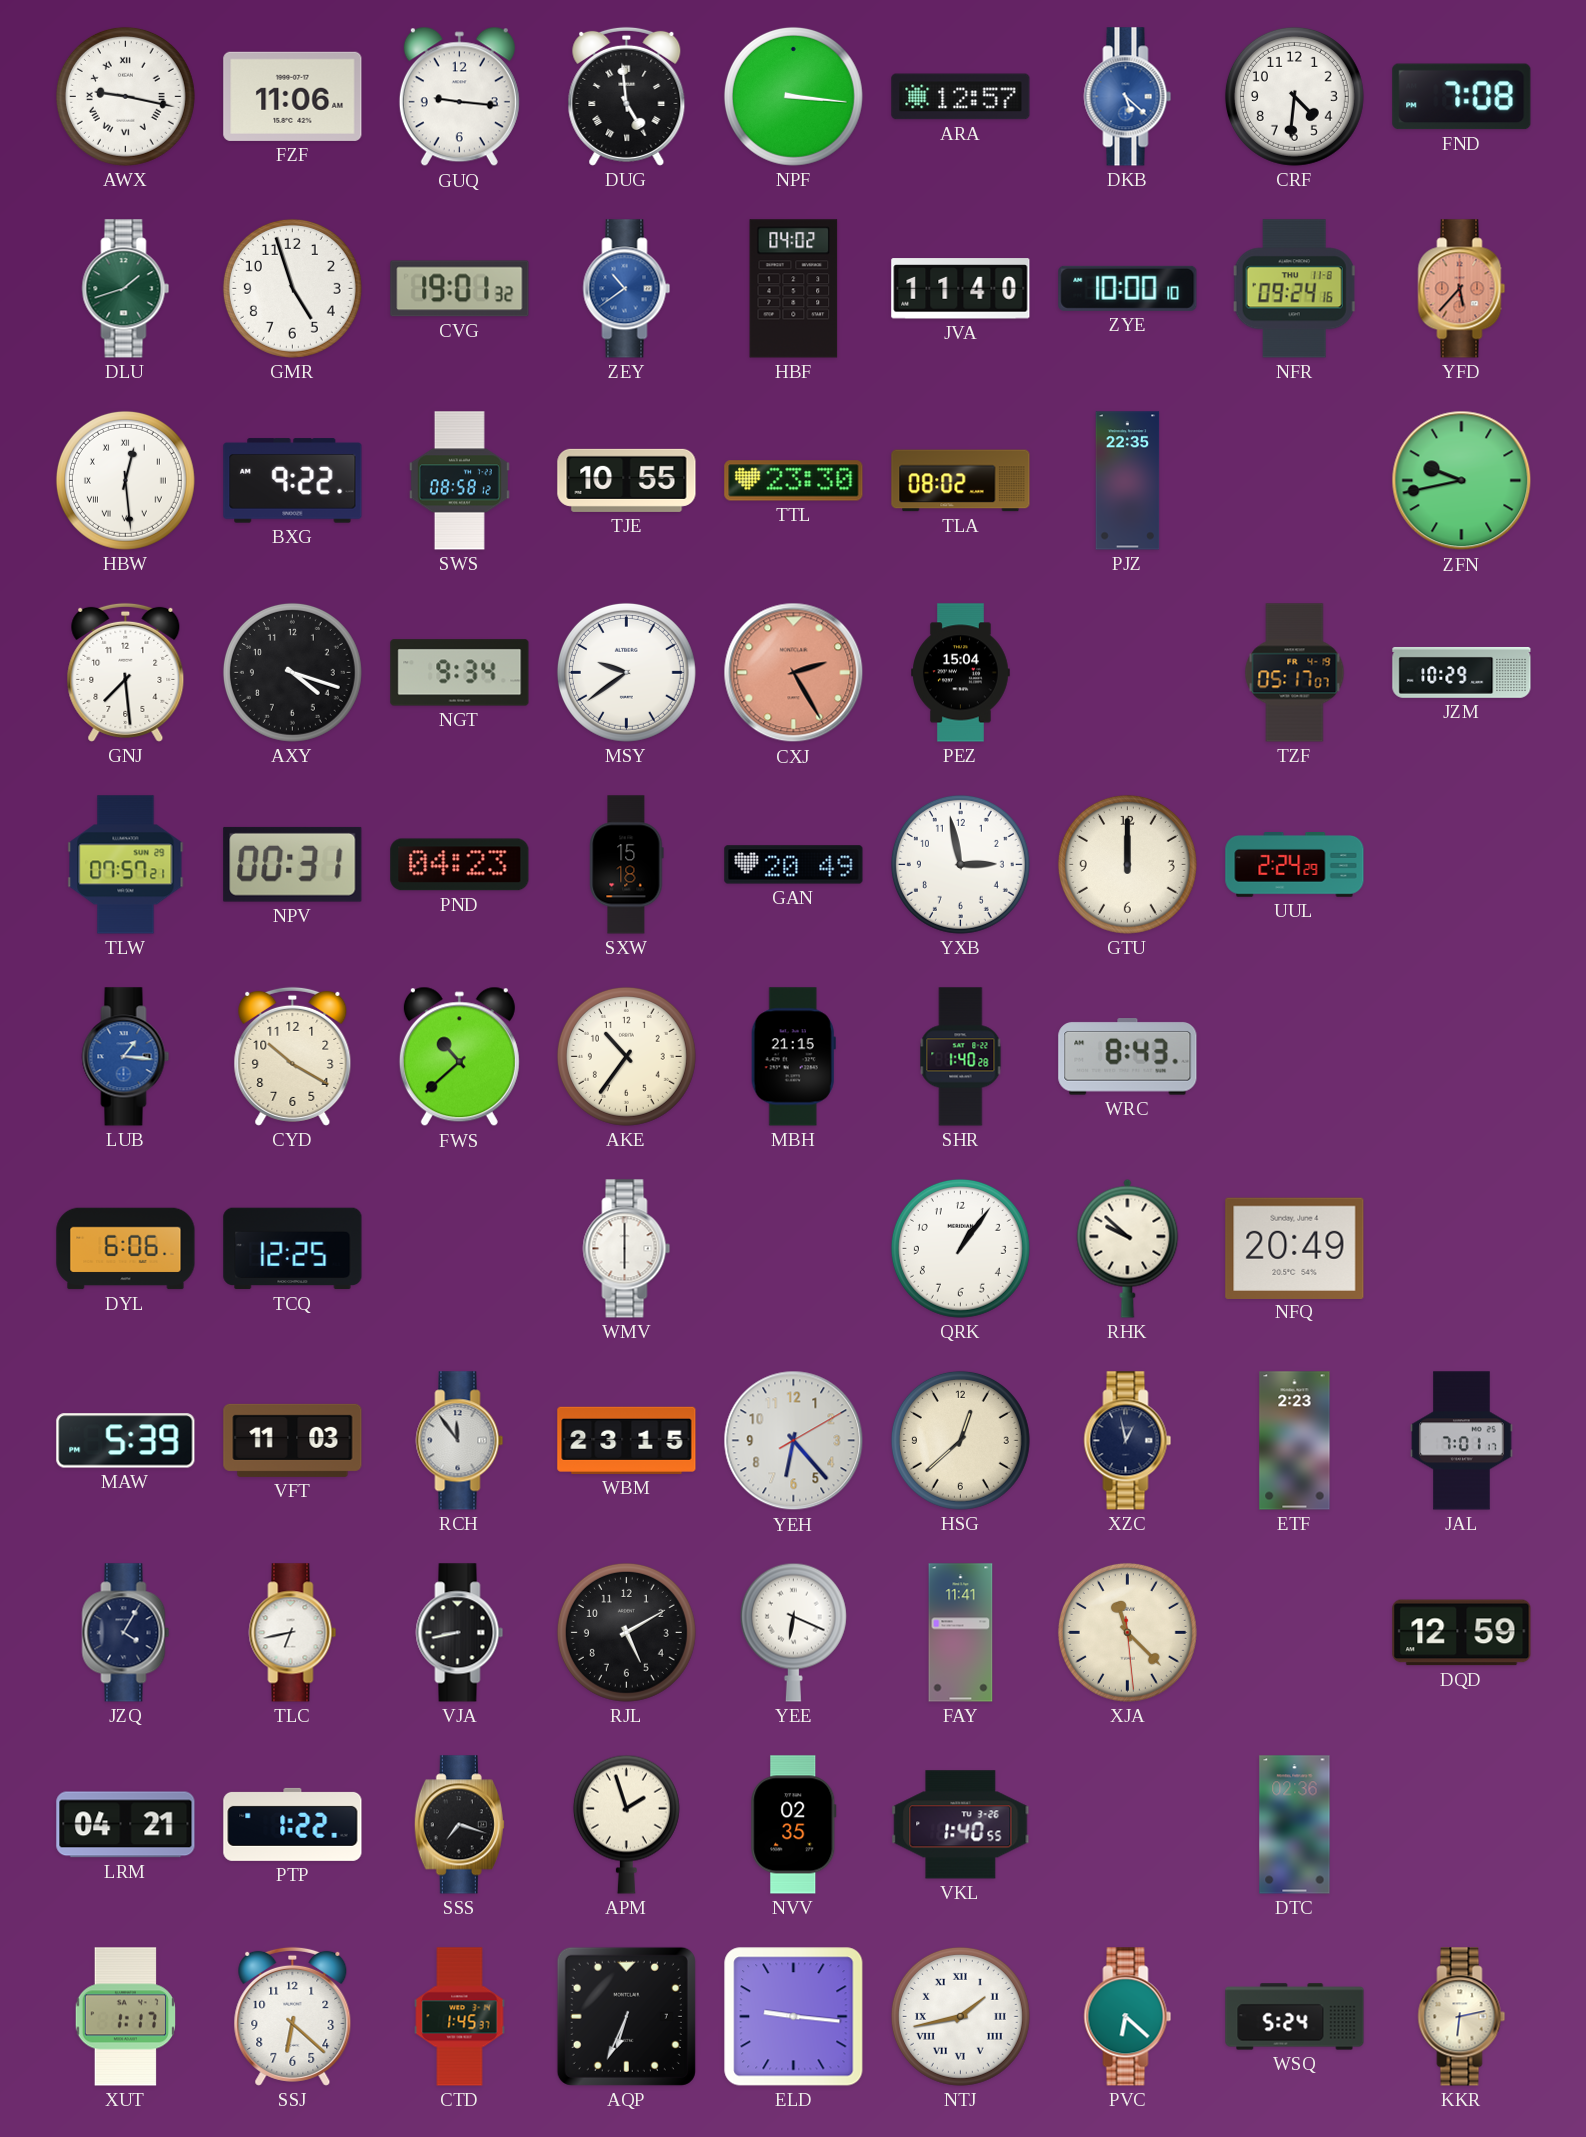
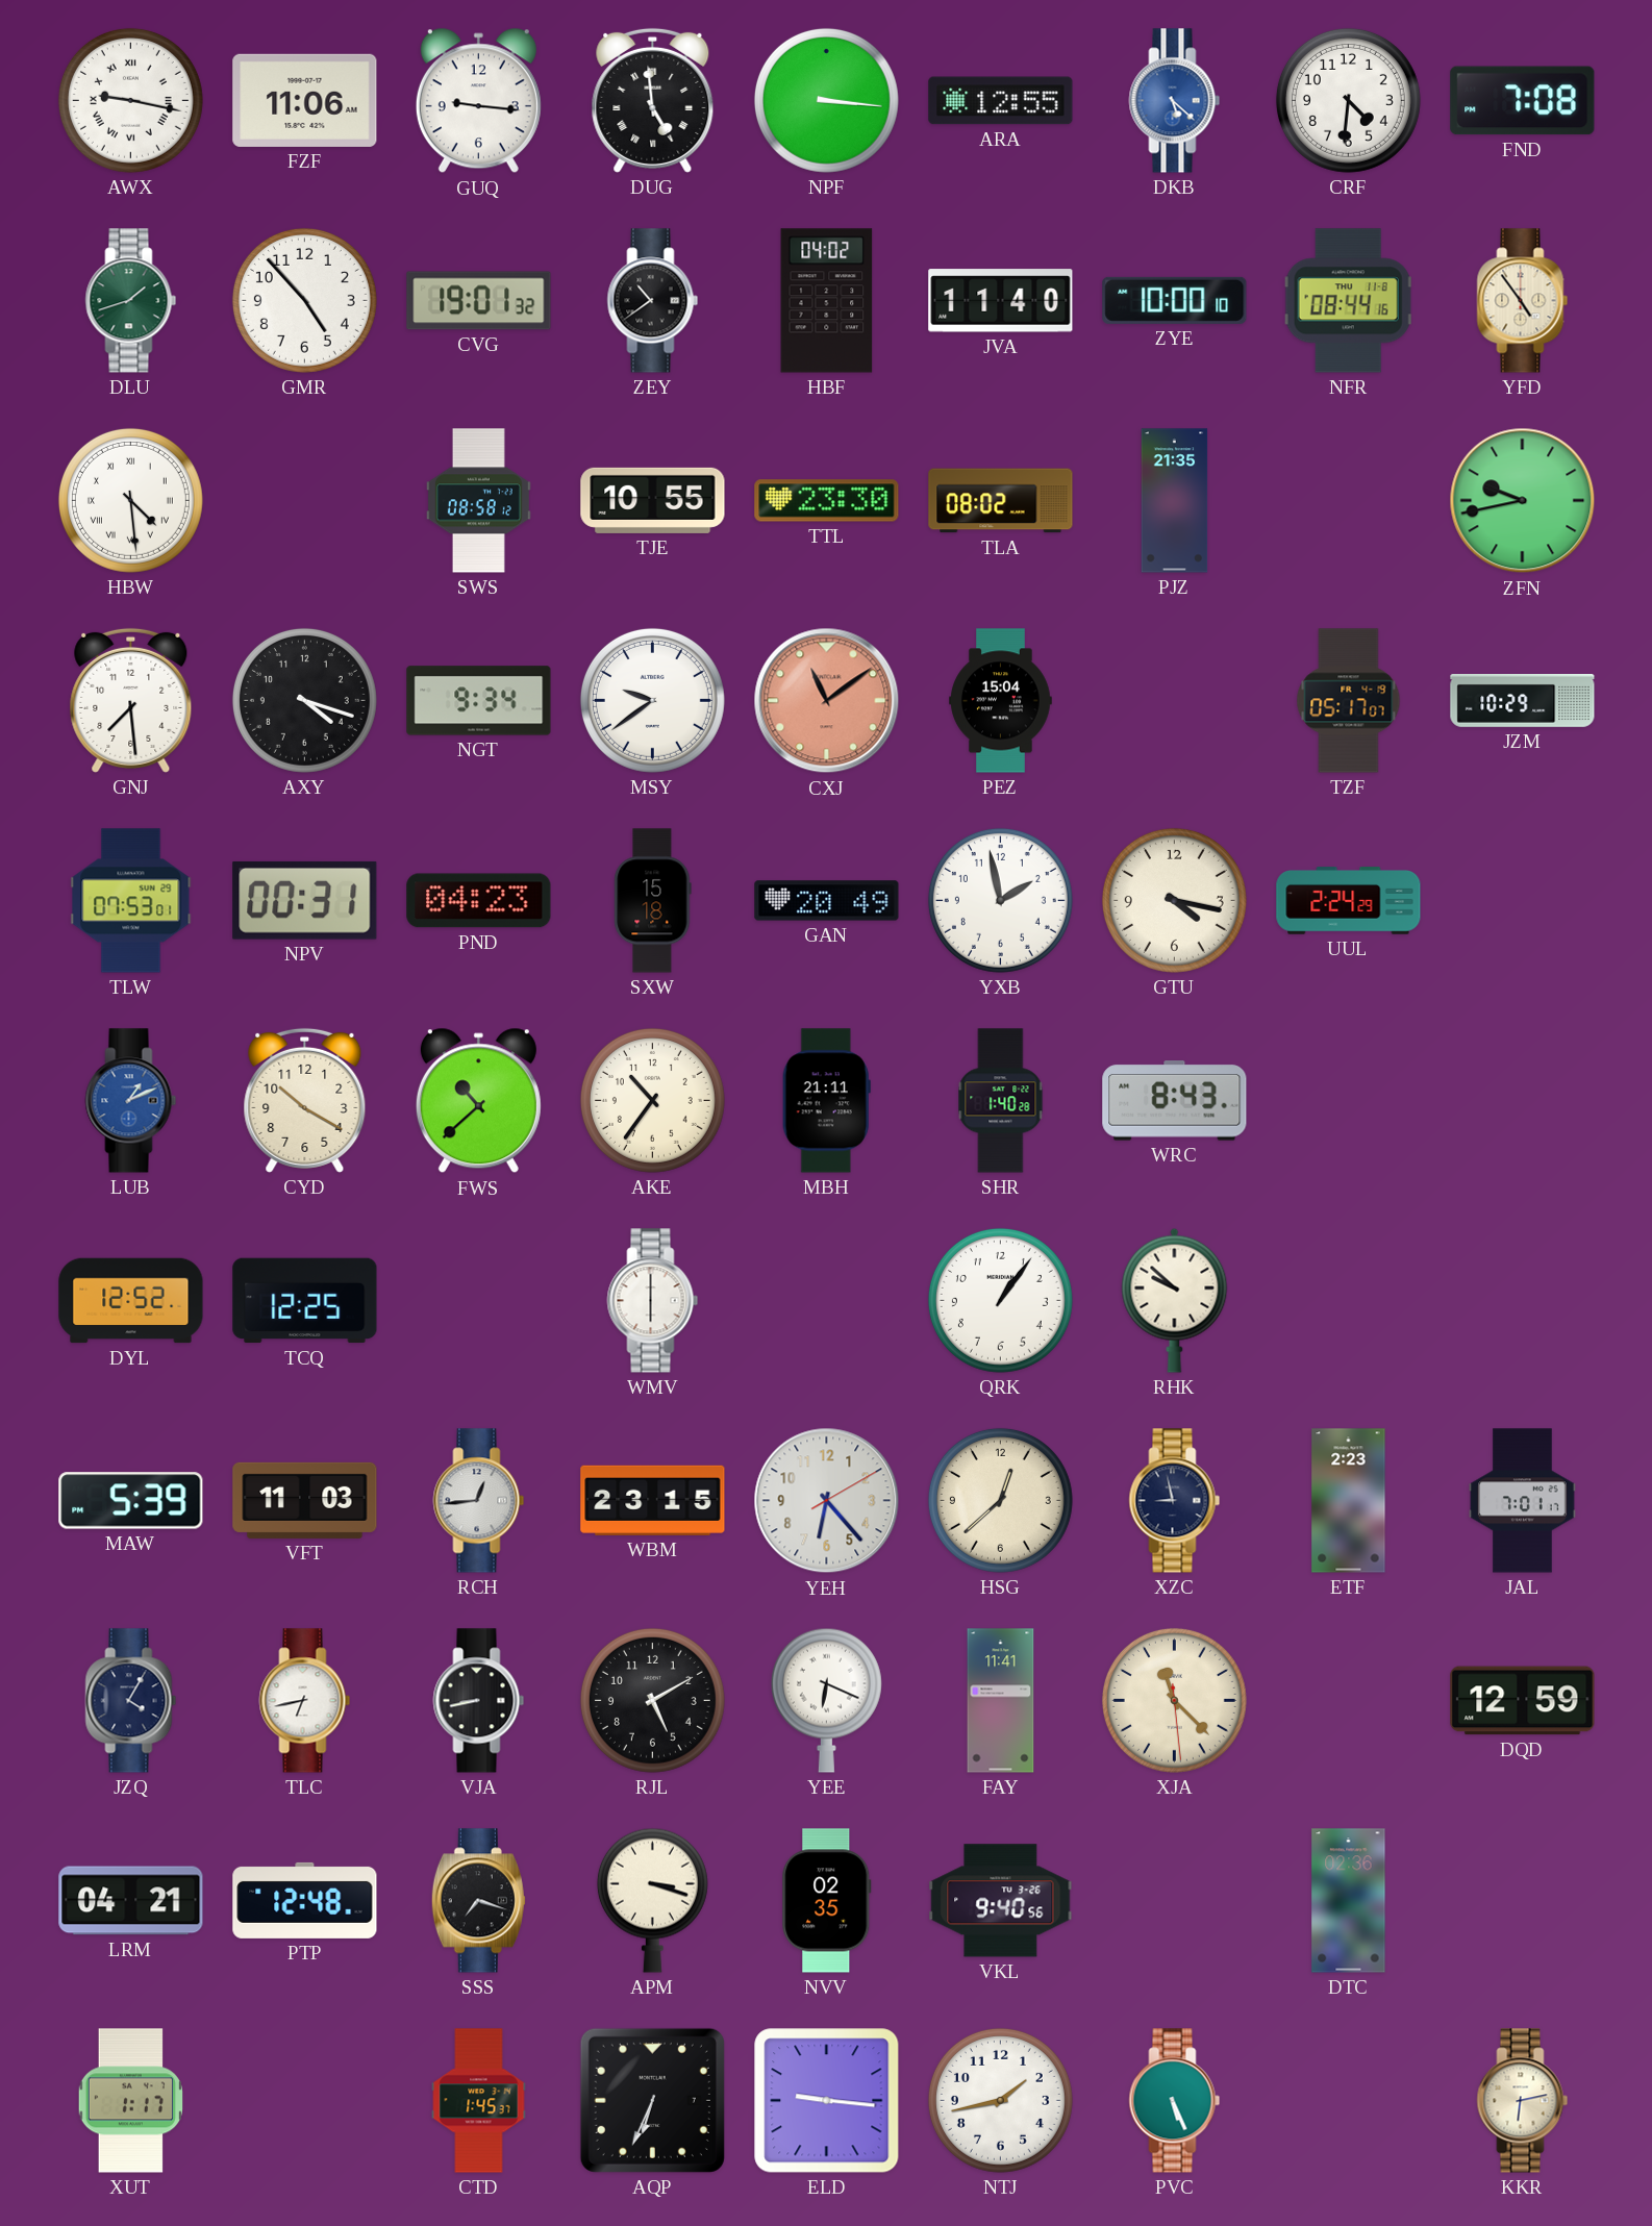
ARA: 12:57 -> 12:55
GMR: 4:57 -> 4:53
ZEY dial: blue -> black
NFR: 09:24 -> 08:44
YFD: 5:37 -> 4:54
YFD dial: salmon -> cream
HBW: 12:29 -> 4:29
BXG: 9:22 -> none
PJZ: 22:35 -> 21:35
CXJ: 2:25 -> 11:09
TLW: 07:57 -> 07:53
YXB: 2:58 -> 1:58
GTU: 12:00 -> 4:17
LUB: 1:16 -> 1:11
MBH: 21:15 -> 21:11
DYL: 6:06 -> 12:52
NFQ: 20:49 -> none
RCH: 11:54 -> 12:44
XZC: 12:58 -> 8:58
PTP: 1:22 -> 12:48
APM: 1:57 -> 3:18
VKL: 1:40 -> 9:40
SSJ: 6:22 -> none
NTJ numerals: Roman -> Arabic
PVC: 6:22 -> 5:26
WSQ: 5:24 -> none
